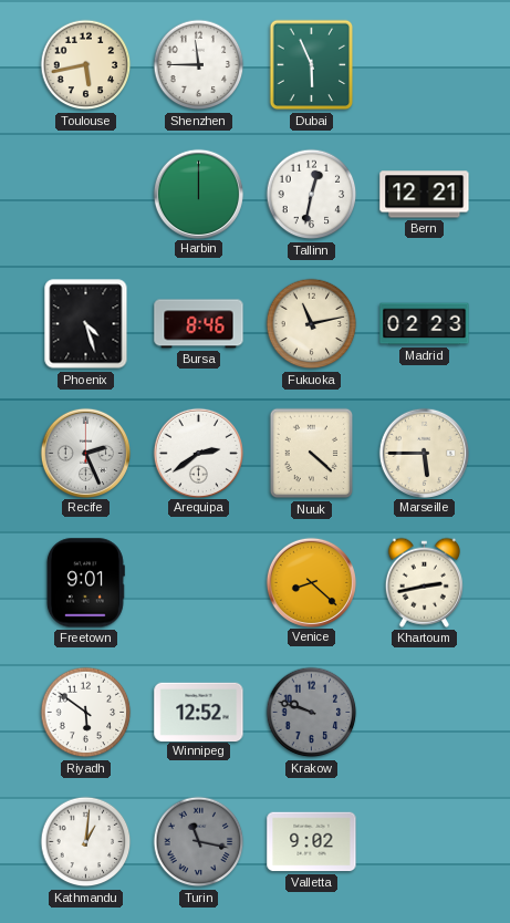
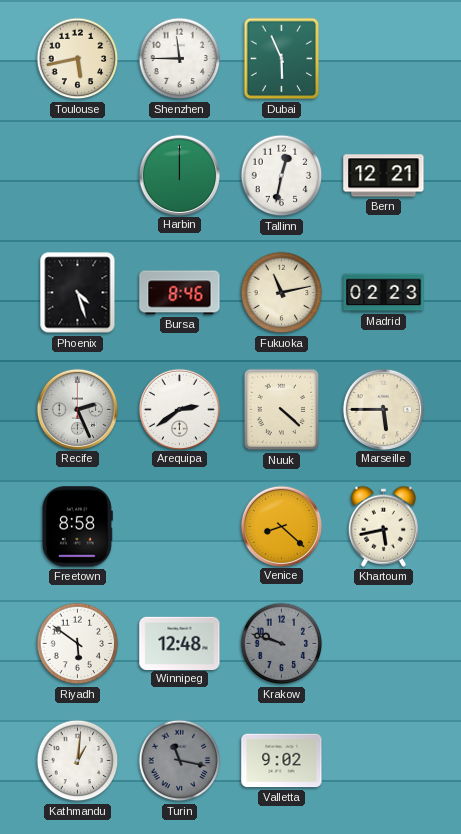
Freetown: 9:01 -> 8:58
Khartoum: 2:43 -> 5:43
Winnipeg: 12:52 -> 12:48
